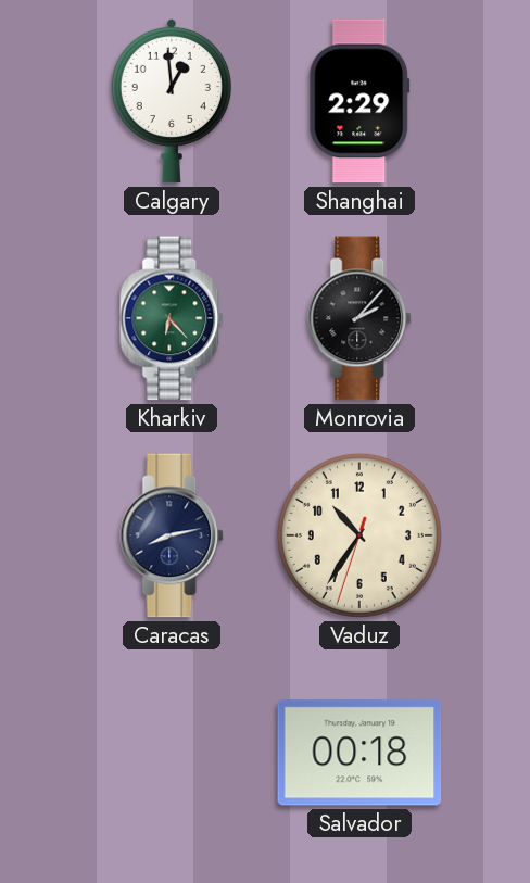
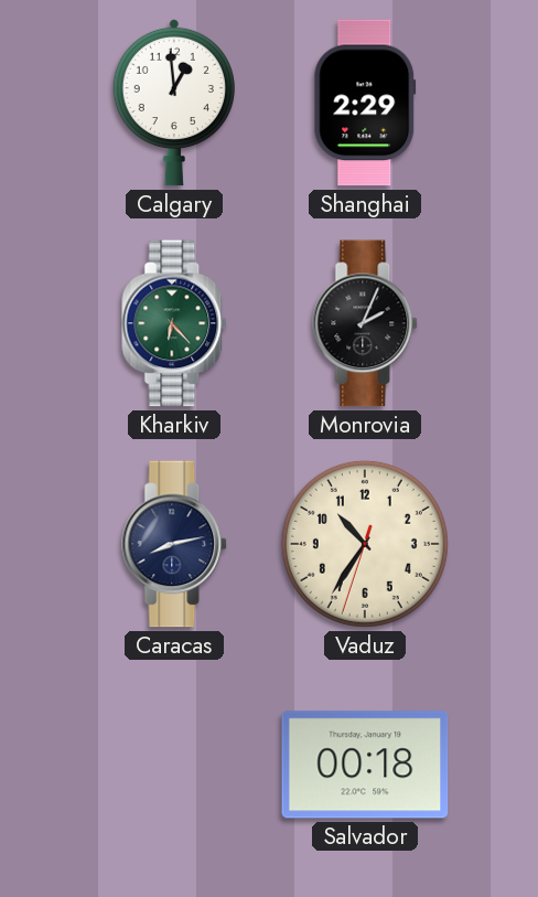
Monrovia: 2:07 -> 2:04
